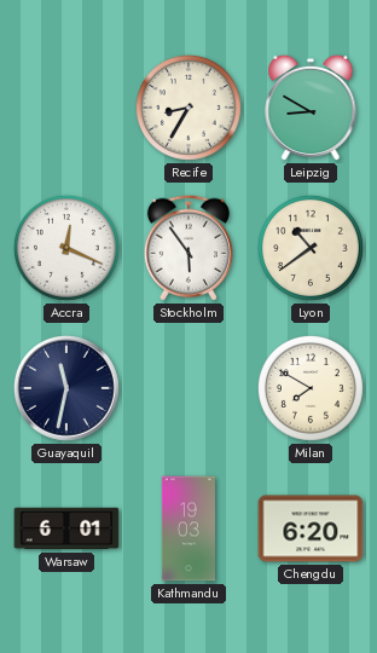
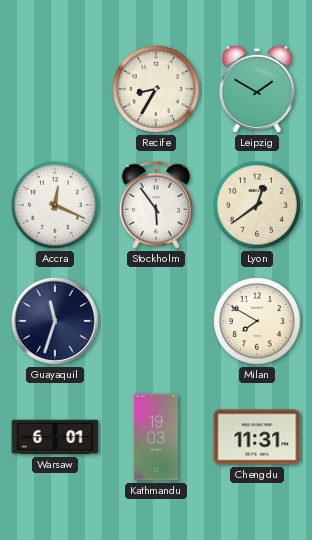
Leipzig: 8:50 -> 1:50
Lyon: 10:39 -> 12:39
Guayaquil: 11:32 -> 11:33
Chengdu: 6:20 -> 11:31
